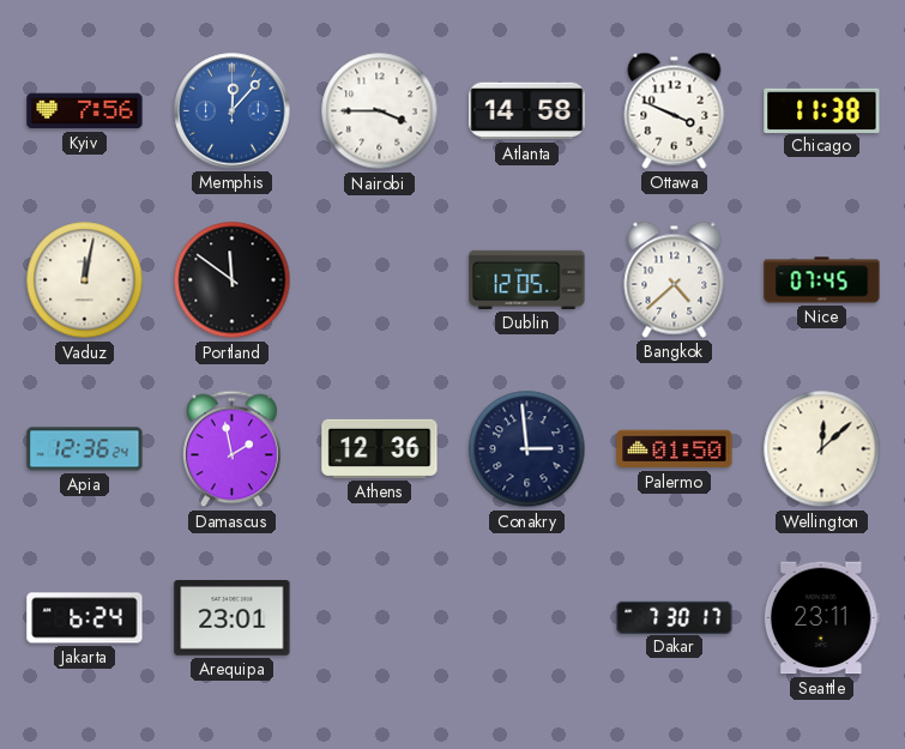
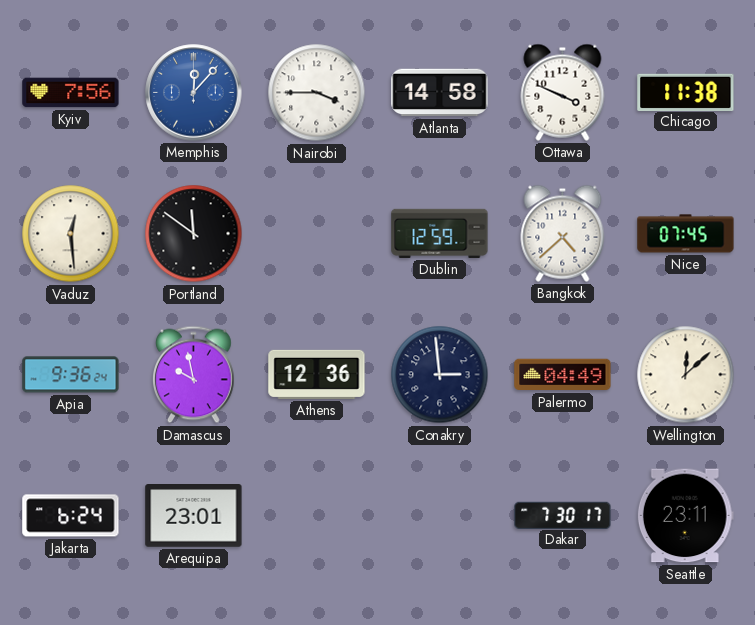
Vaduz: 12:02 -> 12:29
Dublin: 12:05 -> 12:59
Apia: 12:36 -> 9:36
Damascus: 1:58 -> 9:58
Palermo: 01:50 -> 04:49
